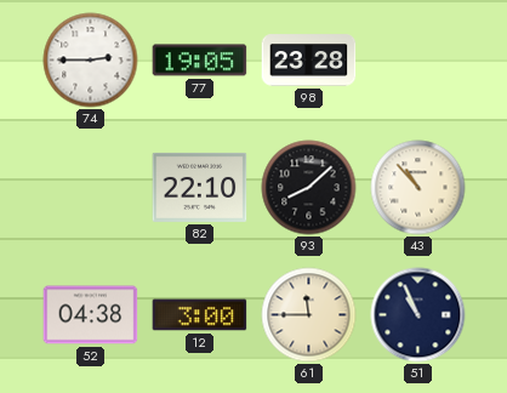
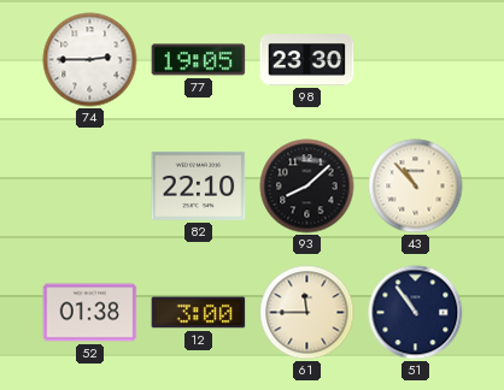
98: 23:28 -> 23:30
52: 04:38 -> 01:38
51: 10:56 -> 10:54
